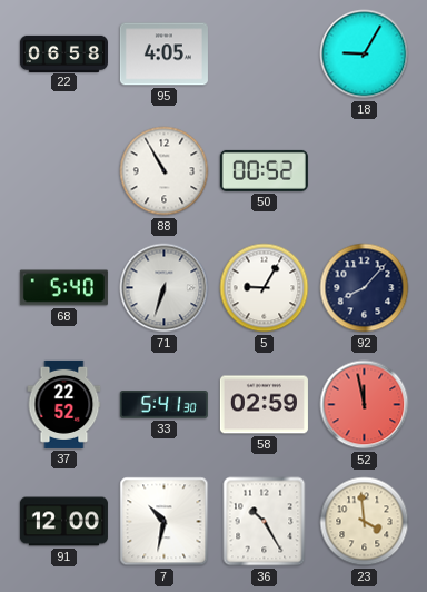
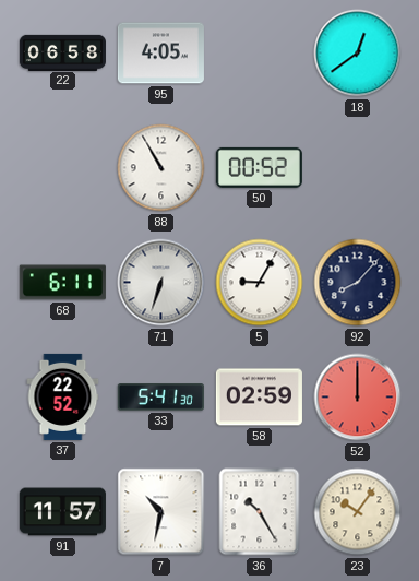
18: 9:05 -> 12:39
68: 5:40 -> 6:11
52: 11:58 -> 12:00
91: 12:00 -> 11:57
23: 3:59 -> 10:06
